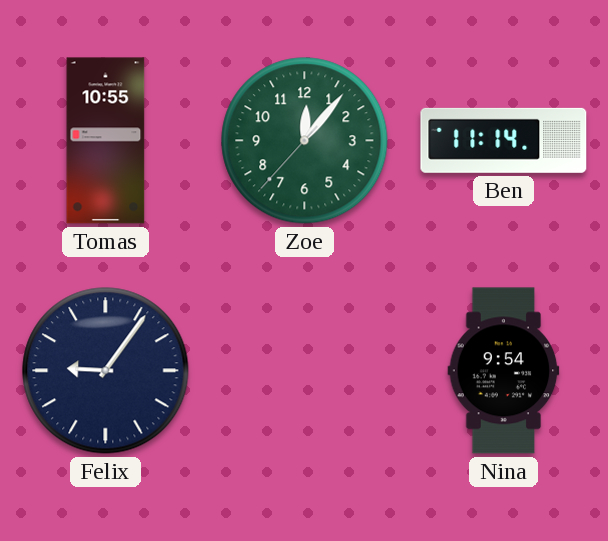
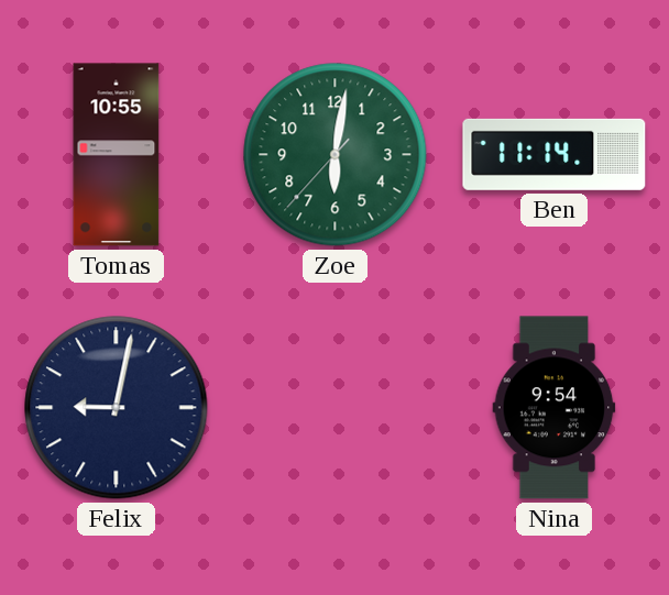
Zoe: 12:06 -> 6:01
Felix: 9:06 -> 9:02
